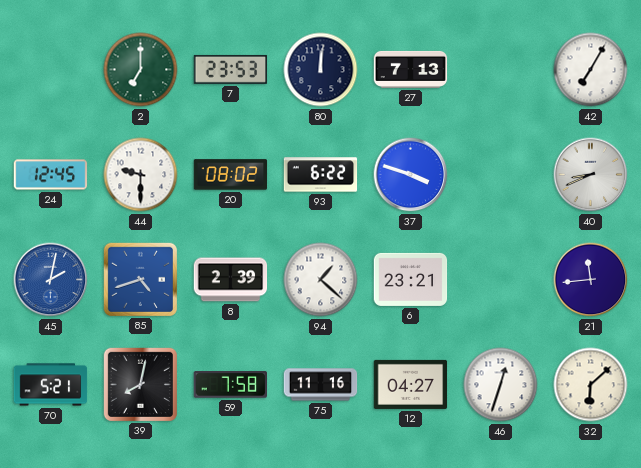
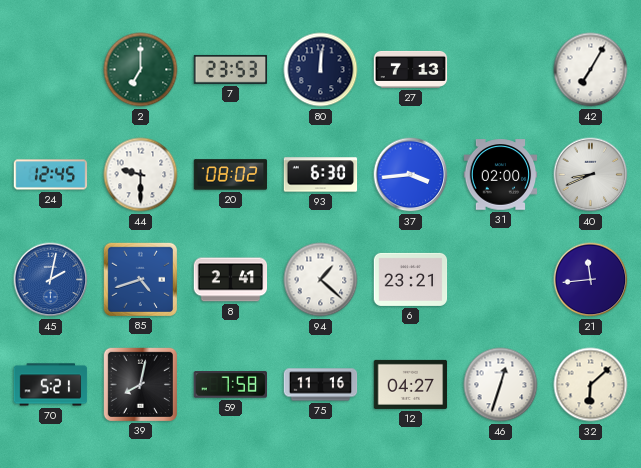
93: 6:22 -> 6:30
37: 3:48 -> 3:44
31: none -> 02:00
8: 2:39 -> 2:41
